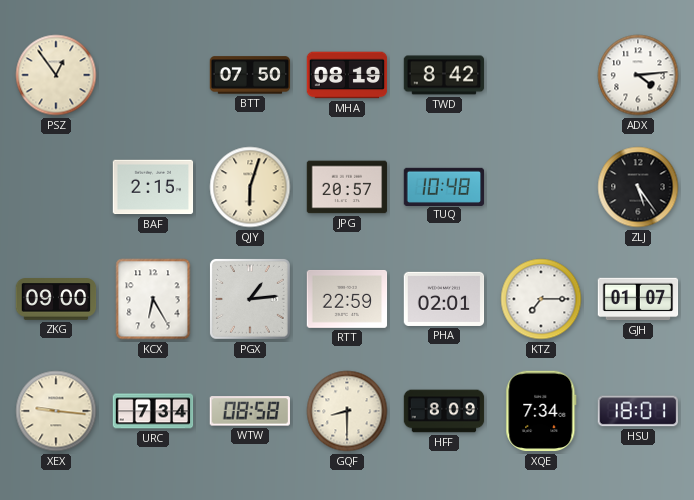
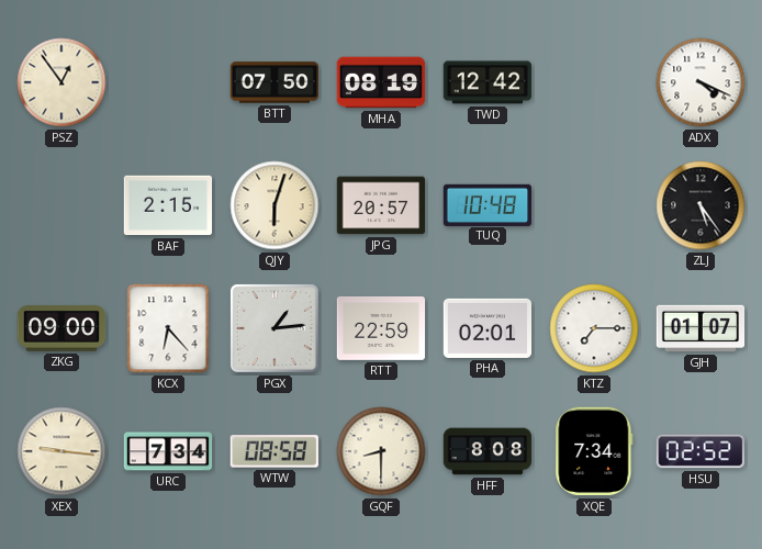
TWD: 8:42 -> 12:42
ADX: 4:14 -> 4:19
KCX: 6:25 -> 6:23
HFF: 8:09 -> 8:08
HSU: 18:01 -> 02:52
